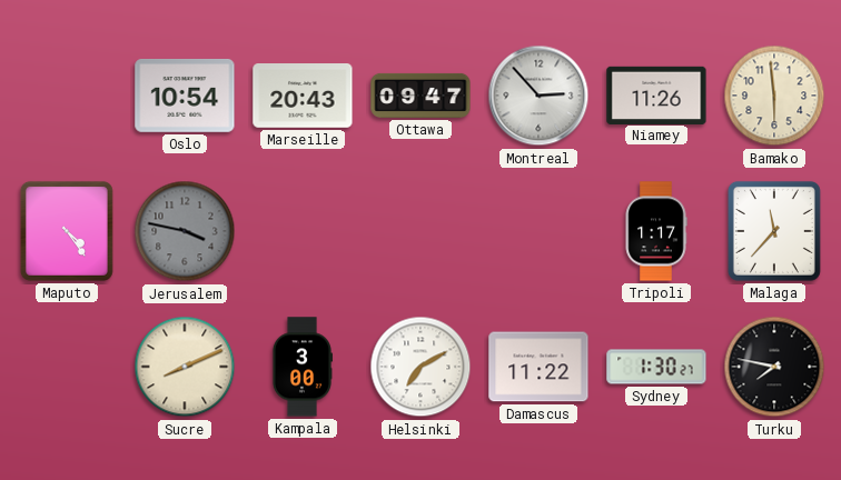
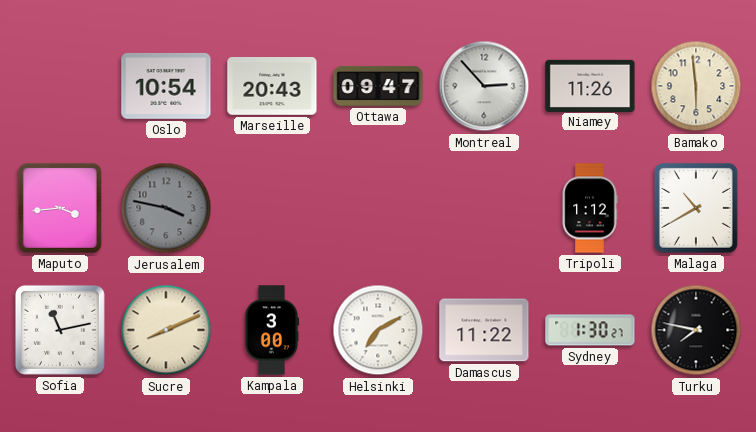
Maputo: 4:24 -> 3:44
Tripoli: 1:17 -> 1:12
Malaga: 11:37 -> 10:40
Sofia: none -> 11:13
